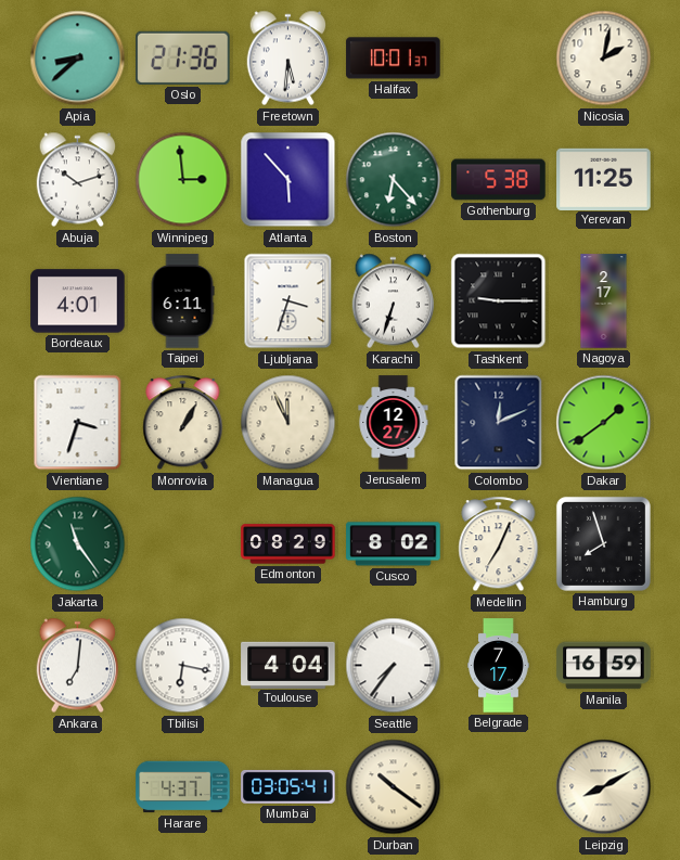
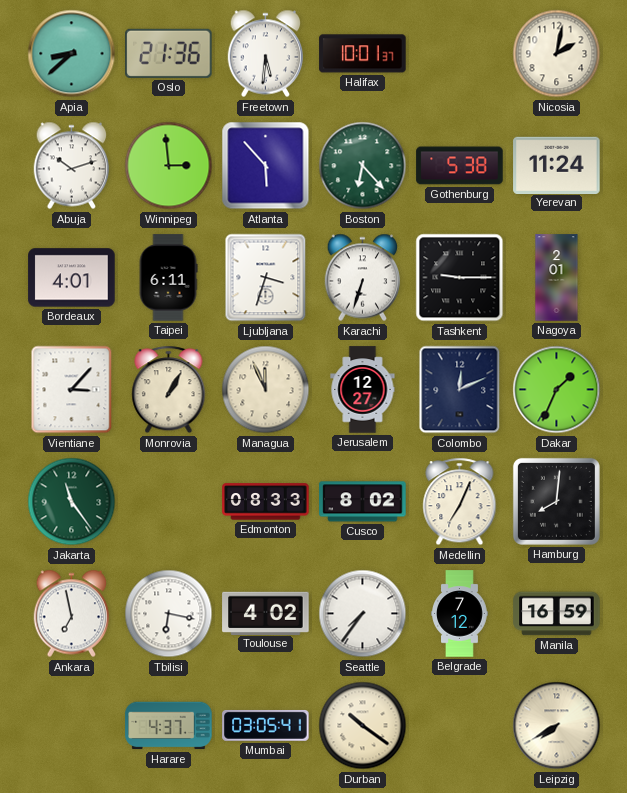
Yerevan: 11:25 -> 11:24
Nagoya: 2:17 -> 2:01
Vientiane: 3:33 -> 3:07
Dakar: 1:39 -> 1:34
Edmonton: 08:29 -> 08:33
Hamburg: 7:57 -> 8:01
Ankara: 7:01 -> 6:58
Toulouse: 4:04 -> 4:02
Belgrade: 7:17 -> 7:12
Leipzig: 8:10 -> 7:40
